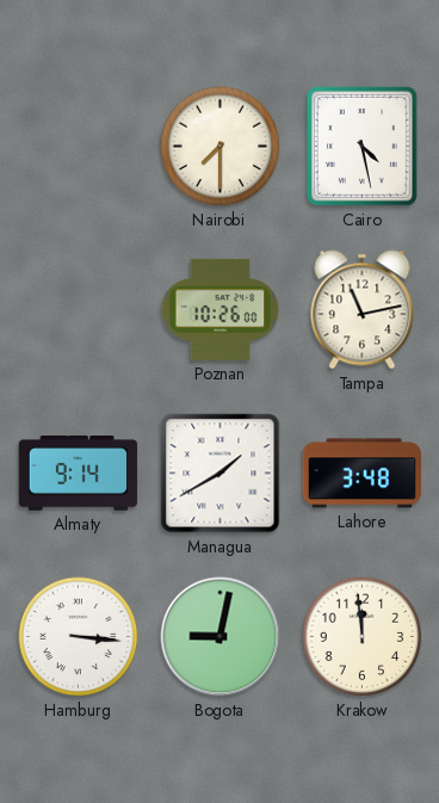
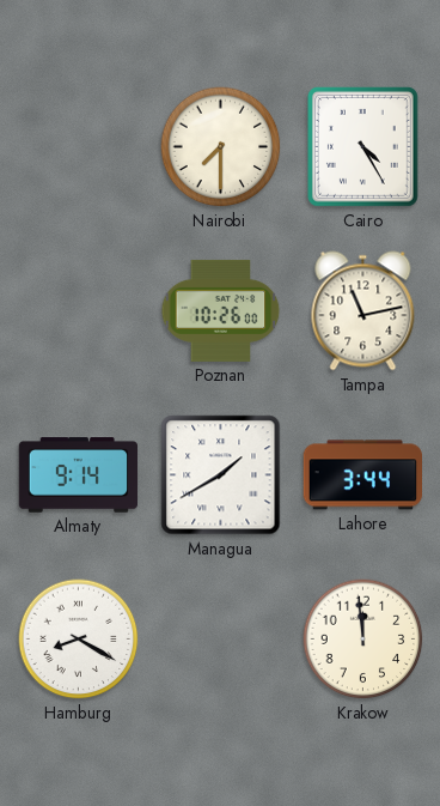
Cairo: 4:28 -> 4:25
Lahore: 3:48 -> 3:44
Hamburg: 3:16 -> 8:20
Bogota: 9:02 -> none
